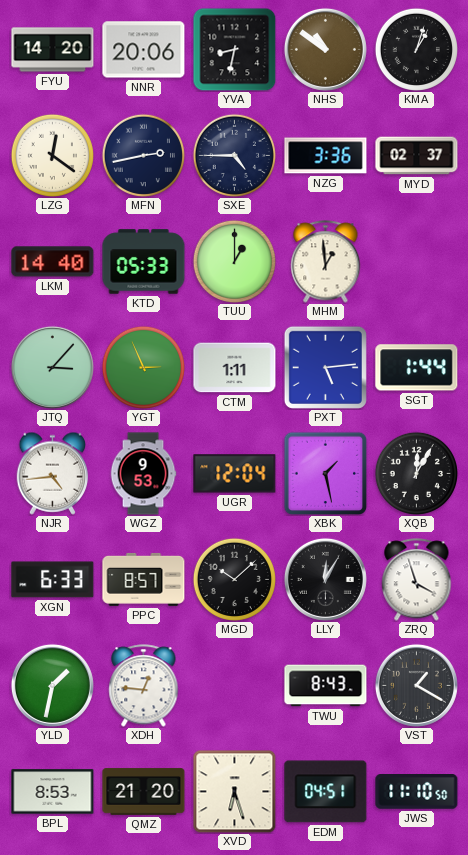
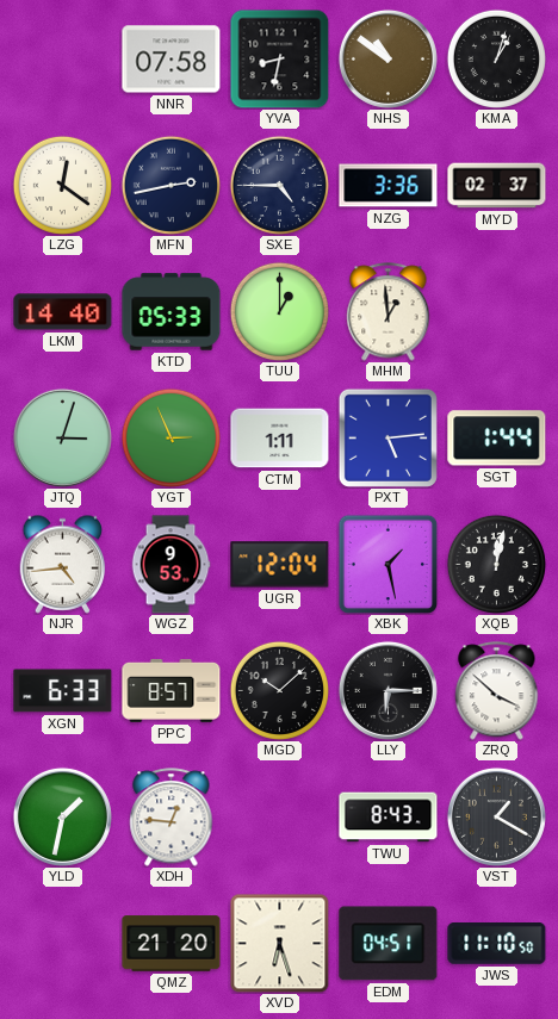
FYU: 14:20 -> none
NNR: 20:06 -> 07:58
JTQ: 3:07 -> 3:03
XQB: 12:05 -> 12:02
LLY: 12:05 -> 6:15
ZRQ: 3:57 -> 3:52
BPL: 8:53 -> none
